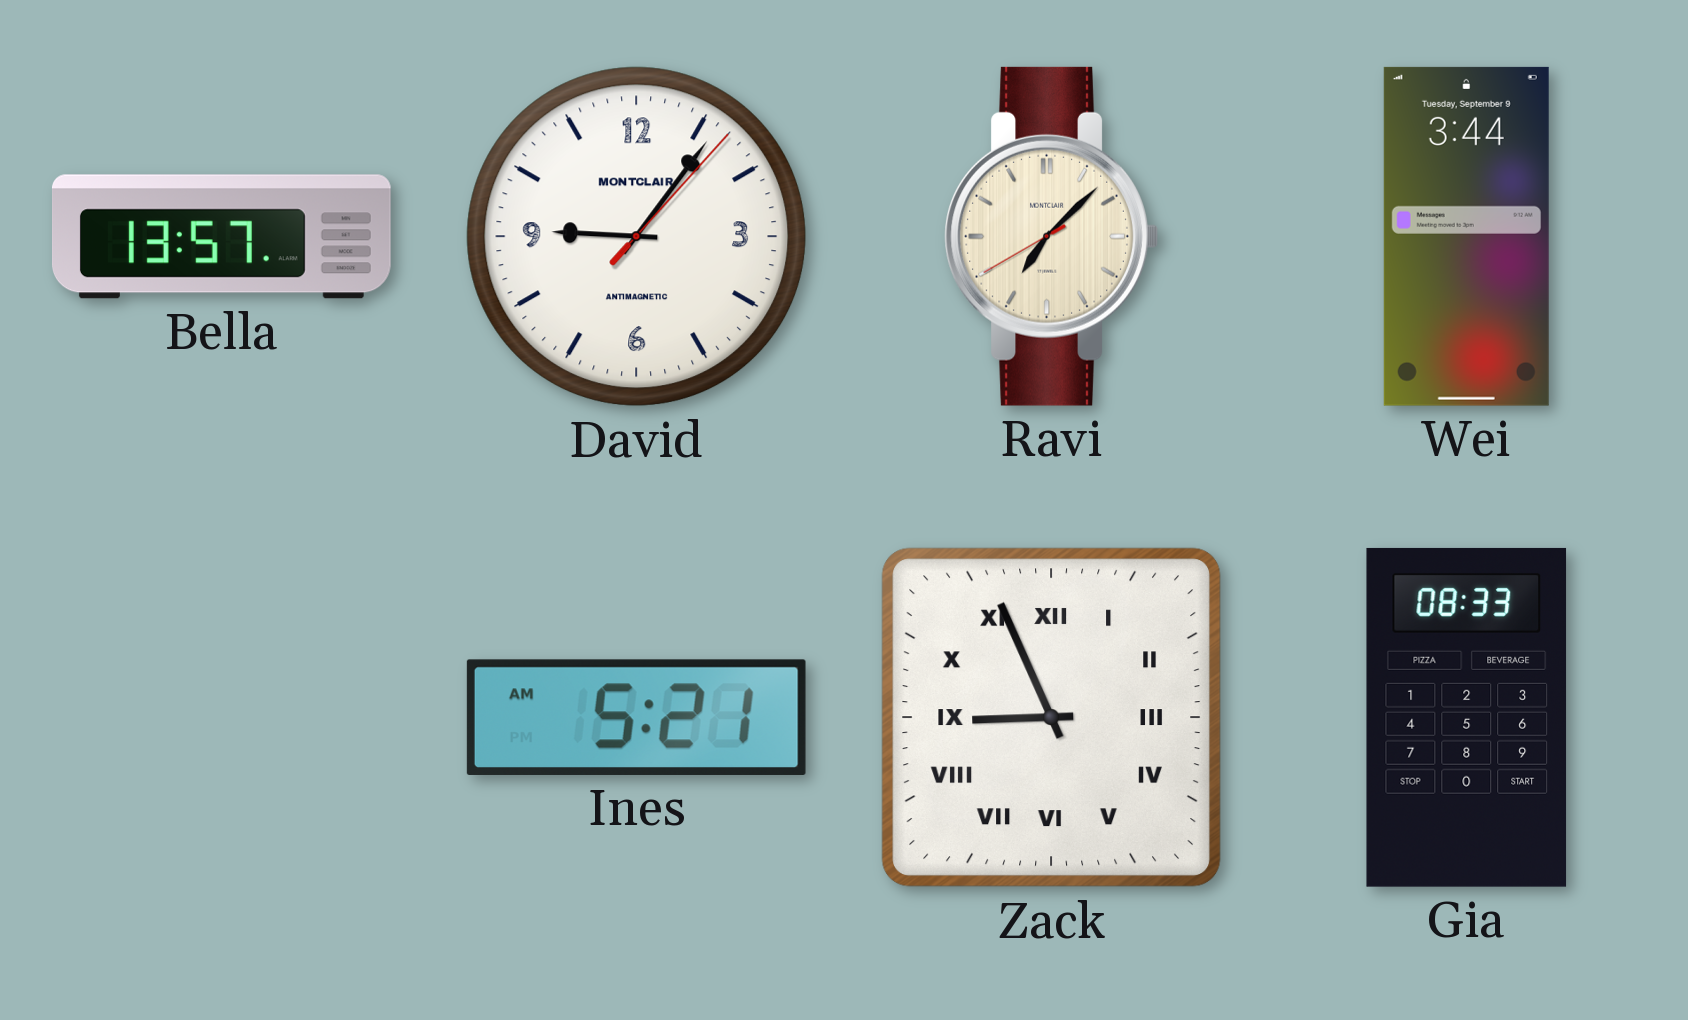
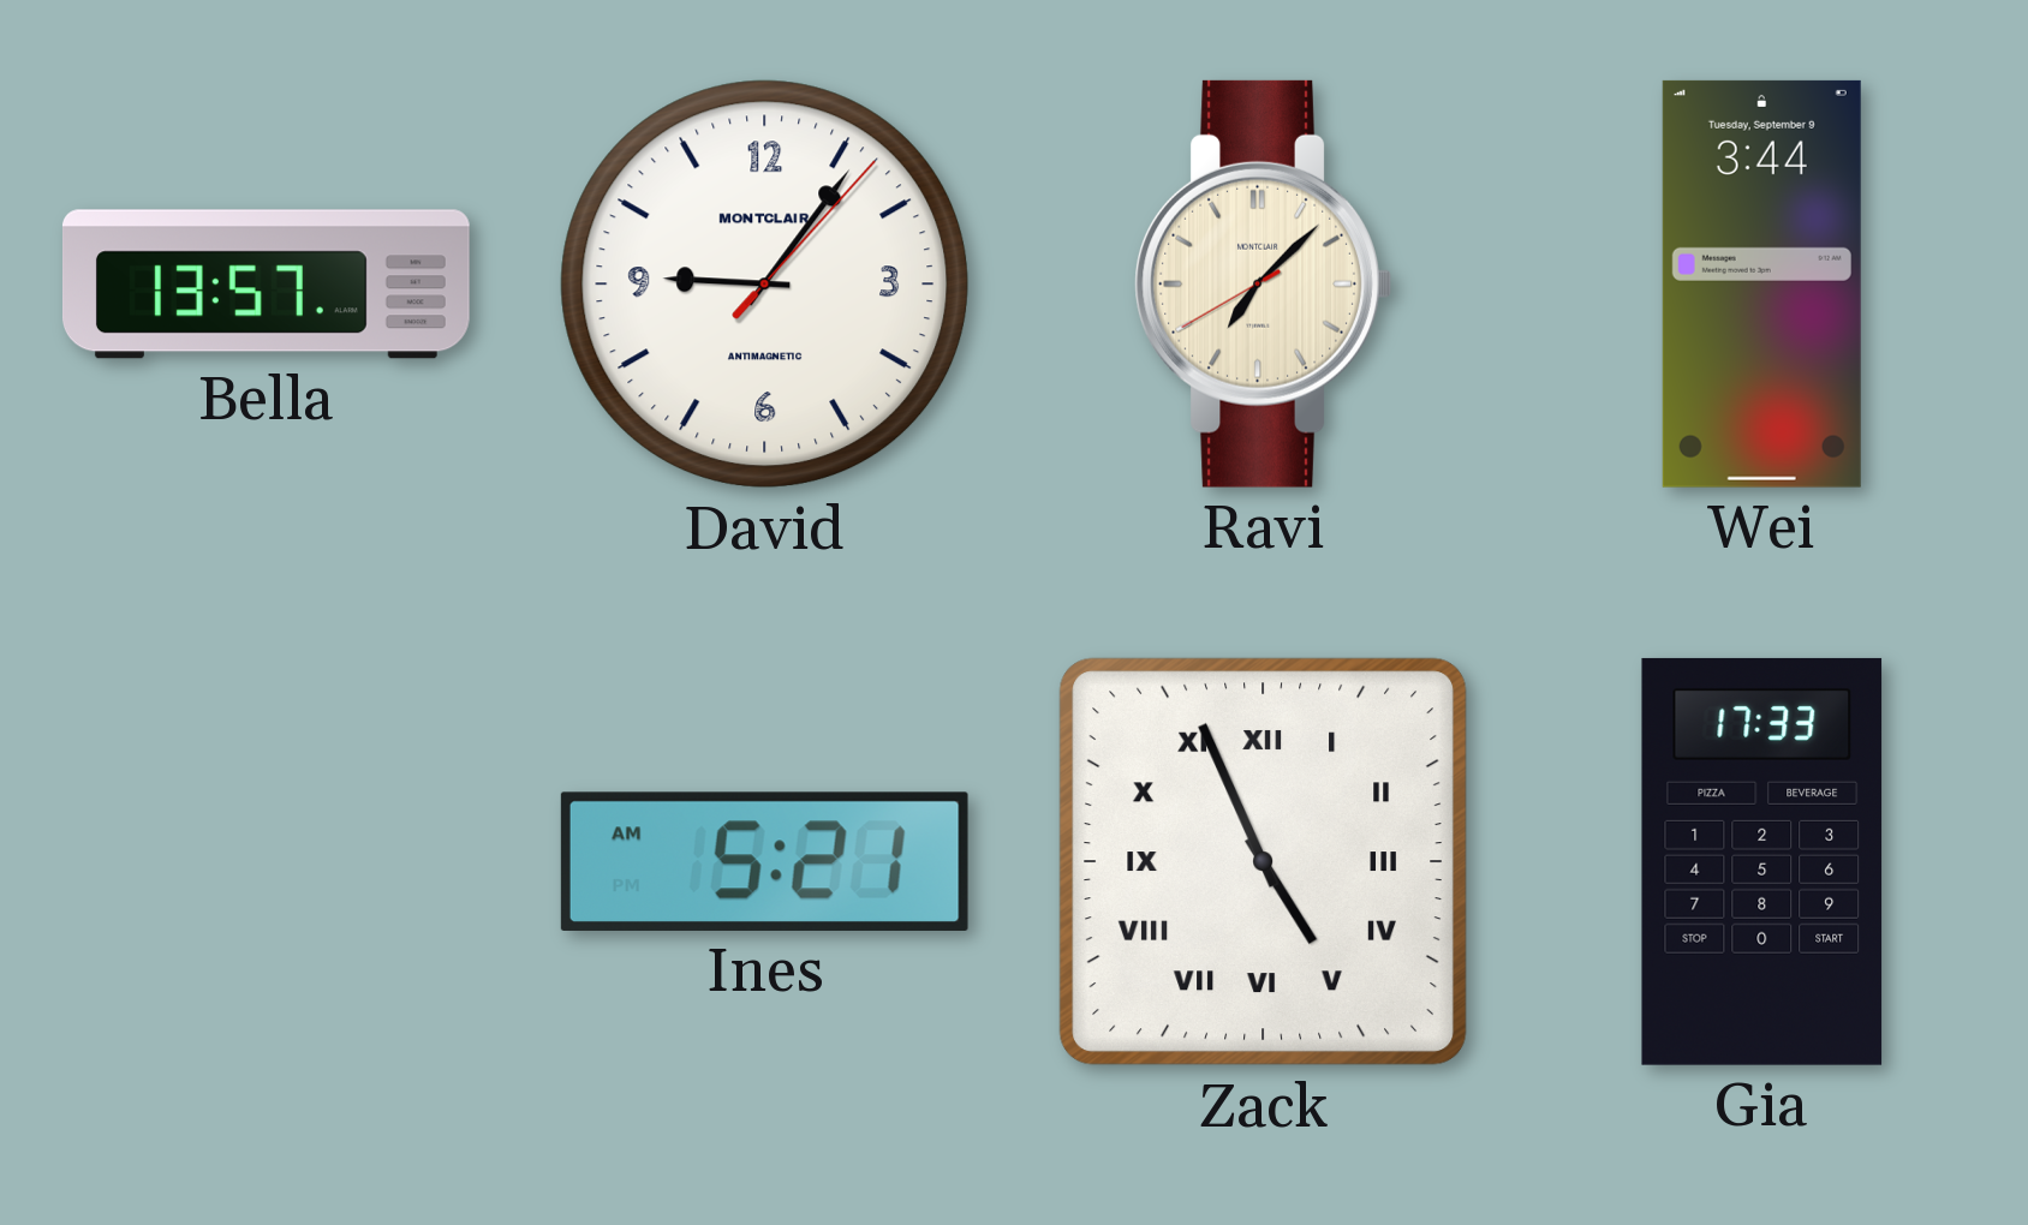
Zack: 8:56 -> 4:56
Gia: 08:33 -> 17:33
